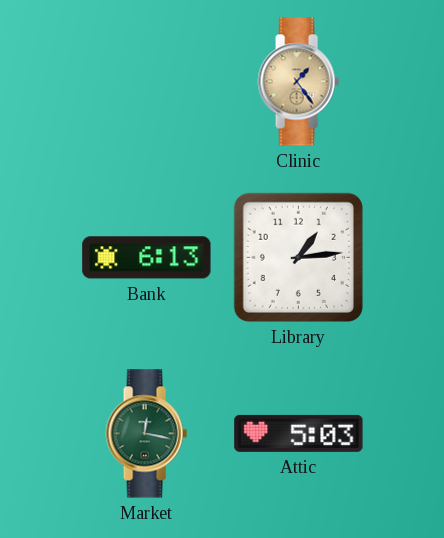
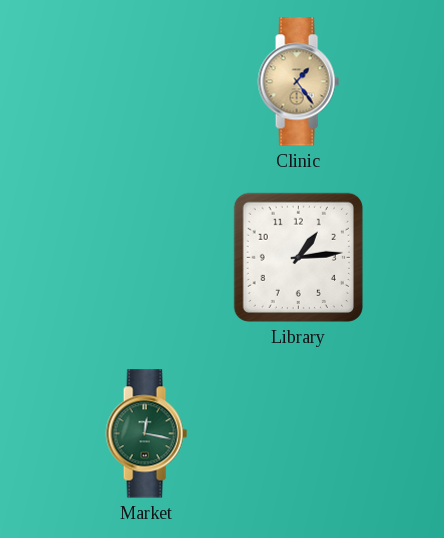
Bank: 6:13 -> none
Attic: 5:03 -> none
